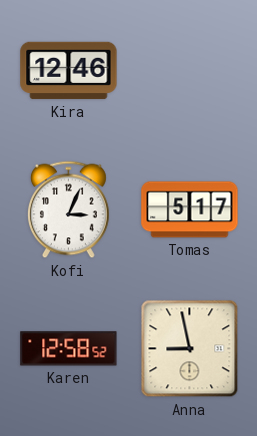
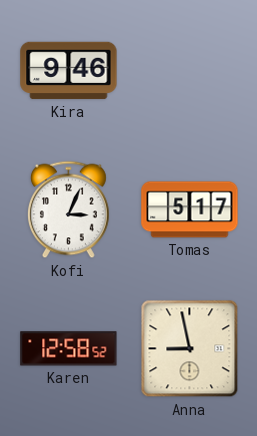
Kira: 12:46 -> 9:46
